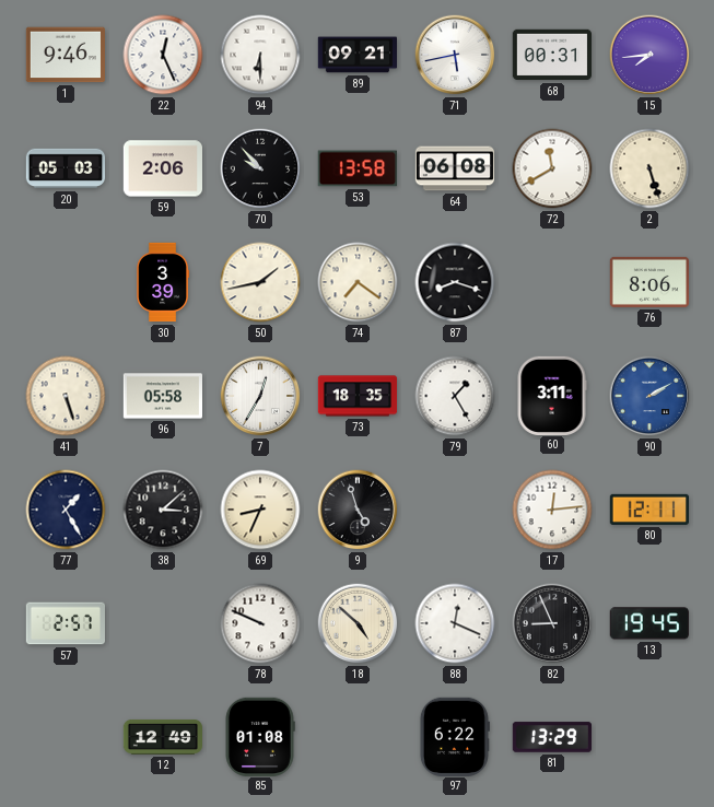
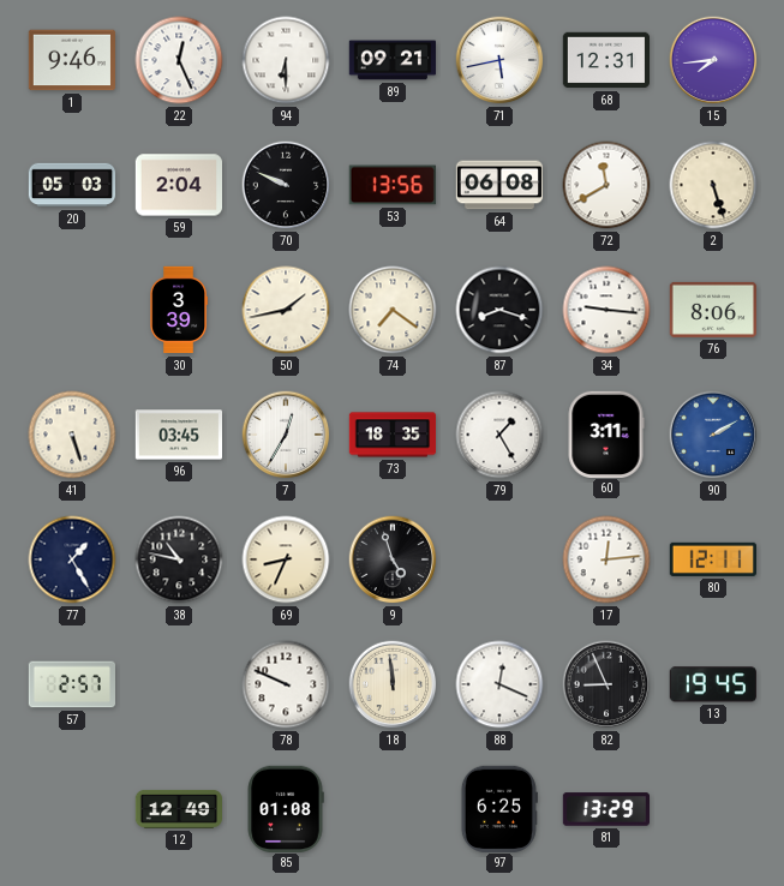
68: 00:31 -> 12:31
59: 2:06 -> 2:04
70: 9:53 -> 9:49
53: 13:58 -> 13:56
34: none -> 9:16
96: 05:58 -> 03:45
38: 3:08 -> 10:47
18: 4:52 -> 11:59
97: 6:22 -> 6:25
